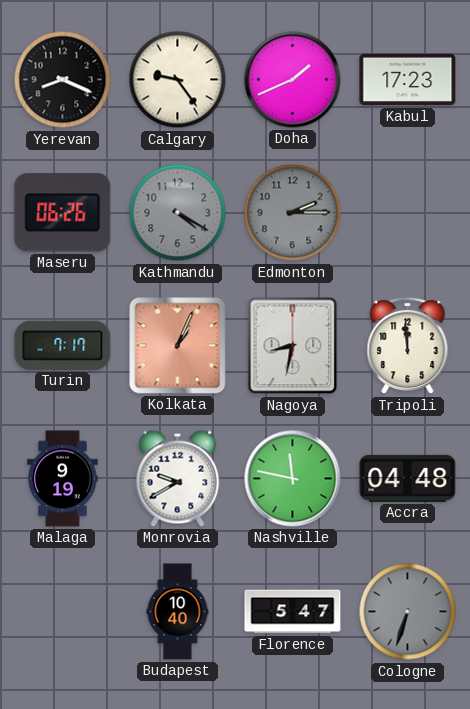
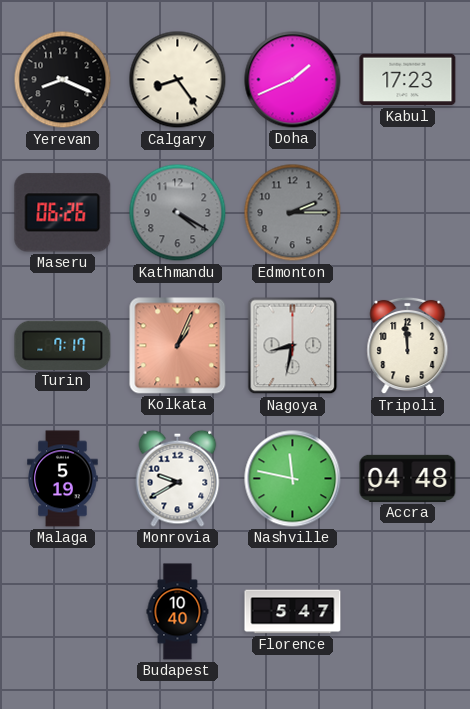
Calgary: 9:24 -> 8:24
Malaga: 9:19 -> 5:19
Cologne: 6:33 -> none
